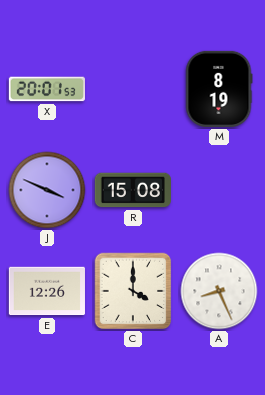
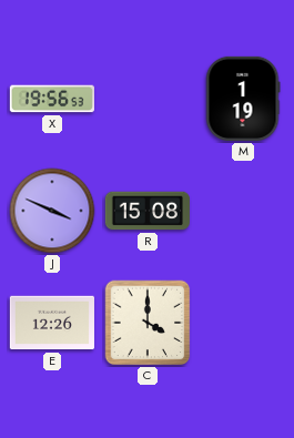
X: 20:01 -> 19:56
M: 8:19 -> 1:19
A: 8:26 -> none
